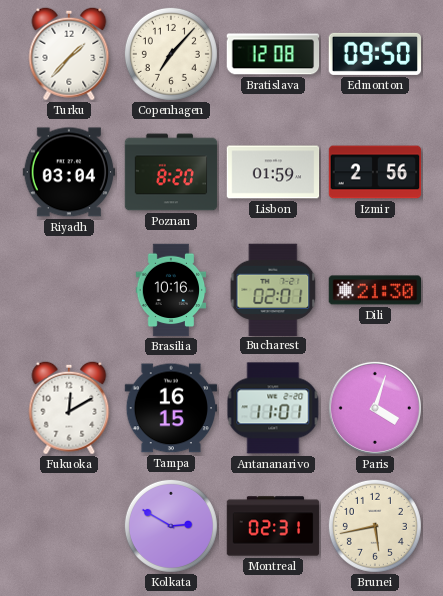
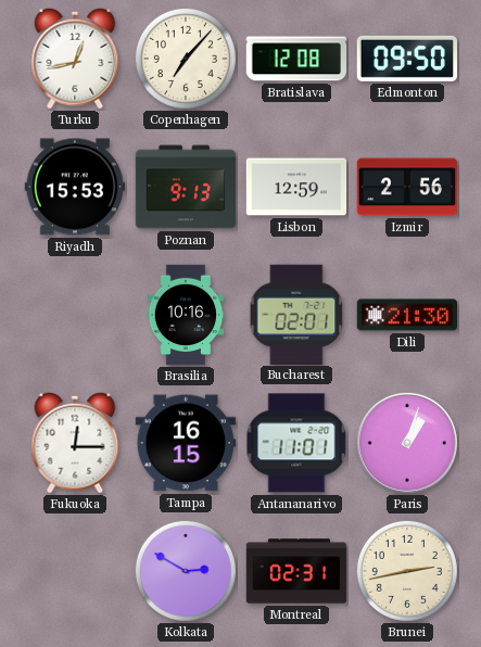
Turku: 1:37 -> 12:43
Riyadh: 03:04 -> 15:53
Poznan: 8:20 -> 9:13
Lisbon: 01:59 -> 12:59
Fukuoka: 12:10 -> 12:15
Paris: 4:03 -> 1:03
Brunei: 5:43 -> 2:43
